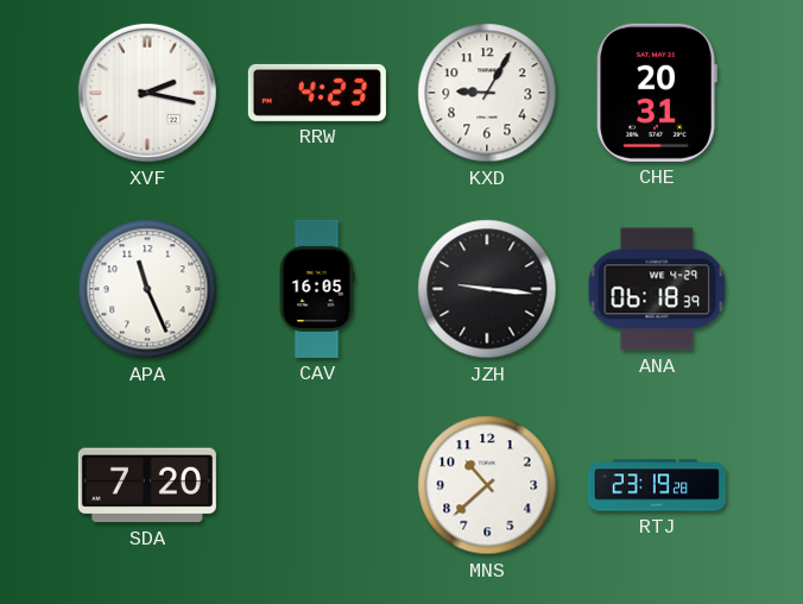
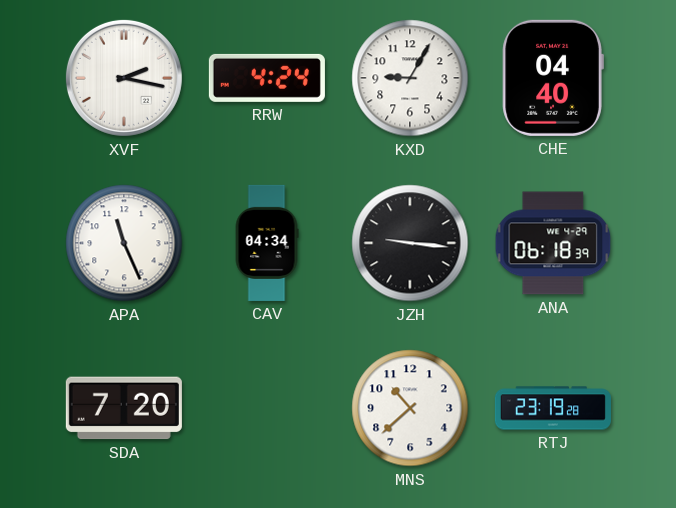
RRW: 4:23 -> 4:24
CHE: 20:31 -> 04:40
CAV: 16:05 -> 04:34
